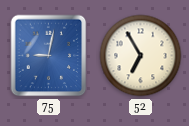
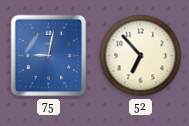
52: 6:55 -> 6:53
